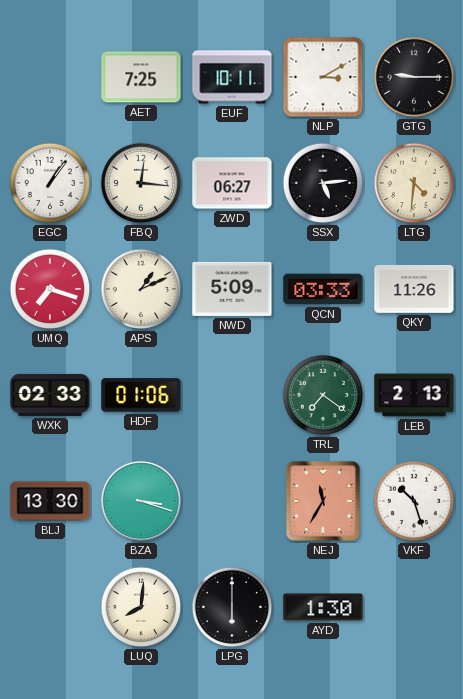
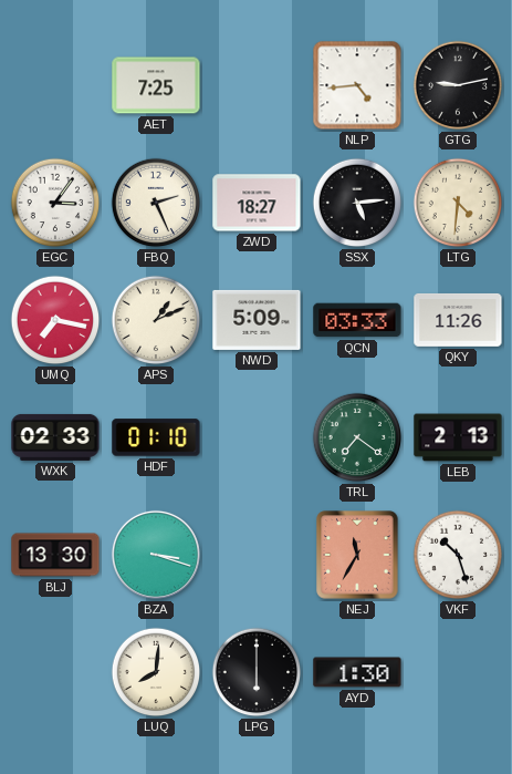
EUF: 10:11 -> none
NLP: 3:10 -> 4:44
GTG: 9:15 -> 9:13
EGC: 1:06 -> 3:06
FBQ: 12:16 -> 2:26
ZWD: 06:27 -> 18:27
UMQ: 7:18 -> 7:17
HDF: 01:06 -> 01:10
